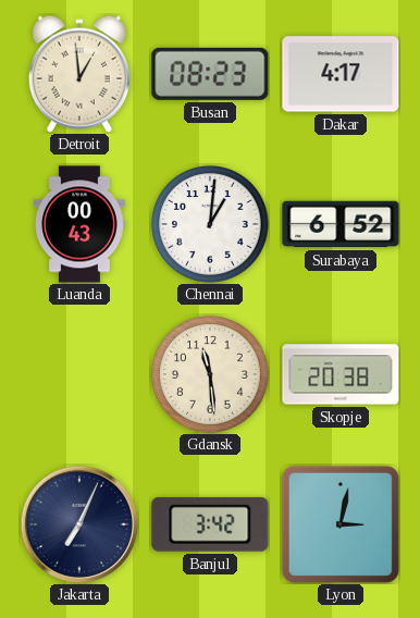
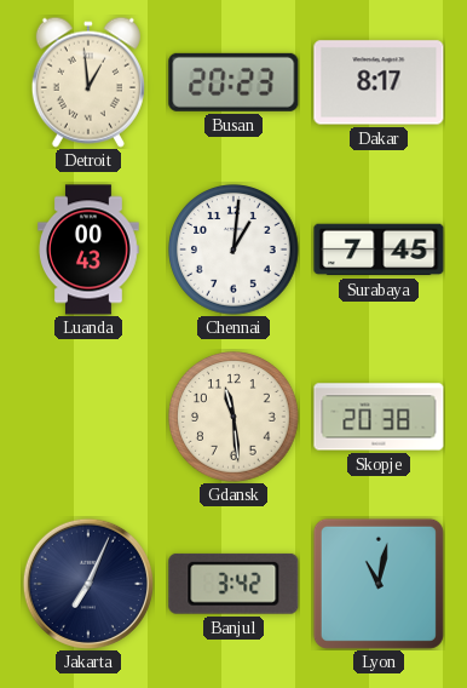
Busan: 08:23 -> 20:23
Dakar: 4:17 -> 8:17
Surabaya: 6:52 -> 7:45
Lyon: 3:02 -> 11:02
